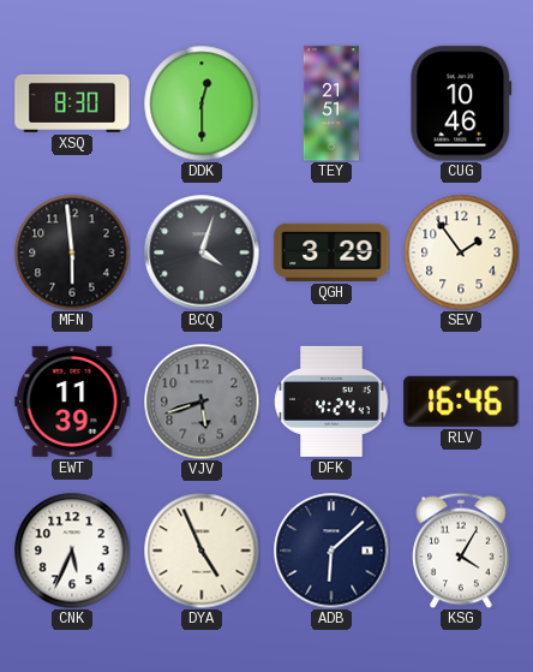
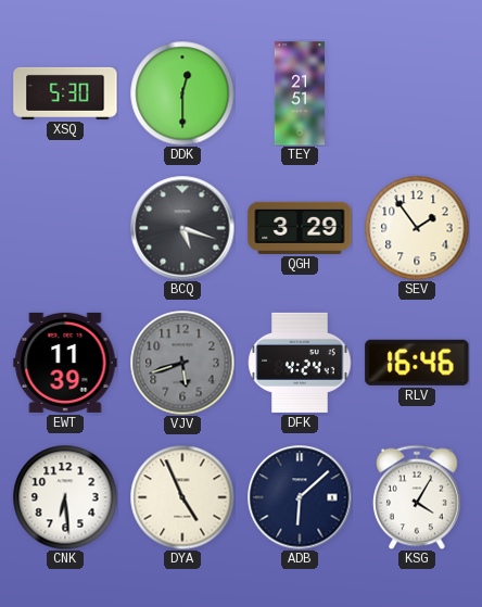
XSQ: 8:30 -> 5:30
CUG: 10:46 -> none
MFN: 5:59 -> none
BCQ: 4:03 -> 5:18
CNK: 5:34 -> 6:29
